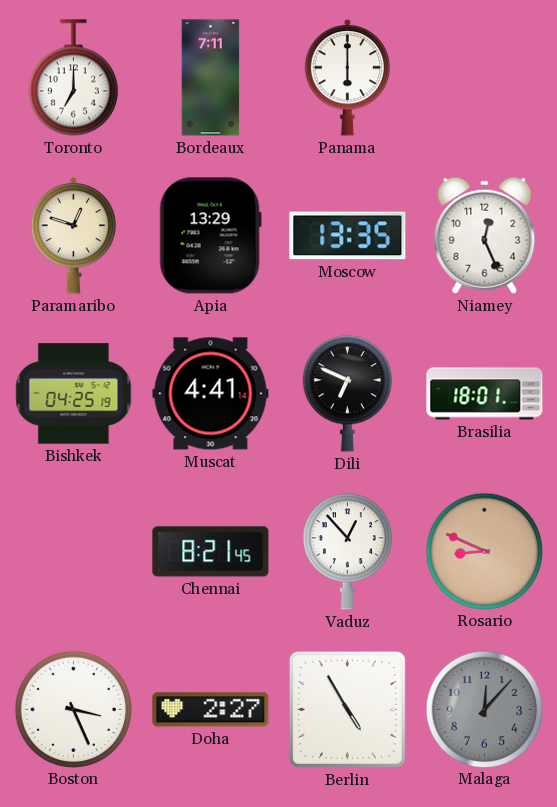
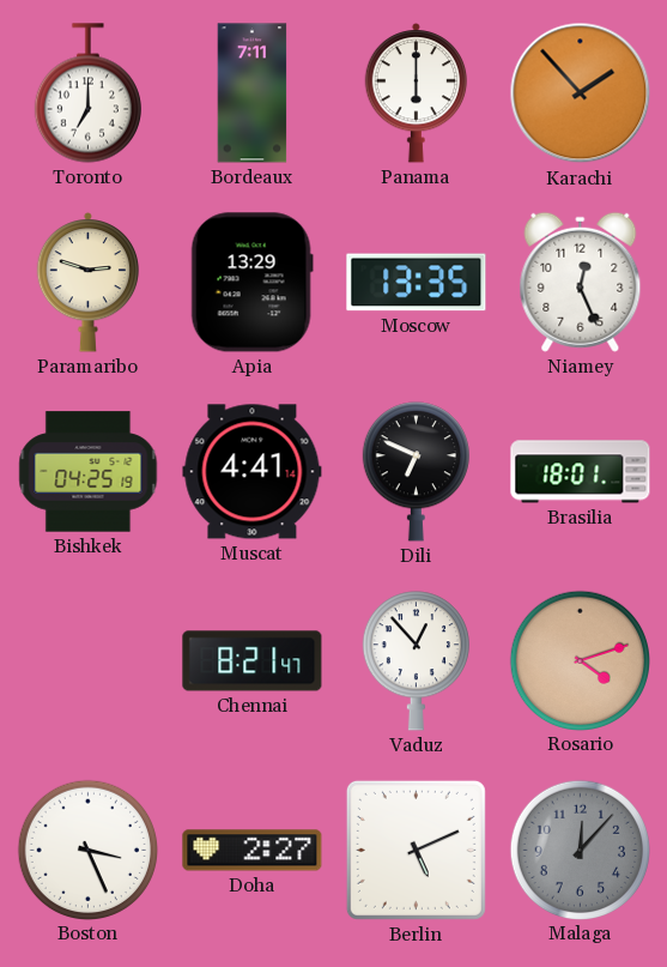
Karachi: none -> 1:53
Paramaribo: 12:48 -> 2:48
Chennai: 8:21:45 -> 8:21:47
Rosario: 8:49 -> 4:12
Berlin: 4:55 -> 5:11
